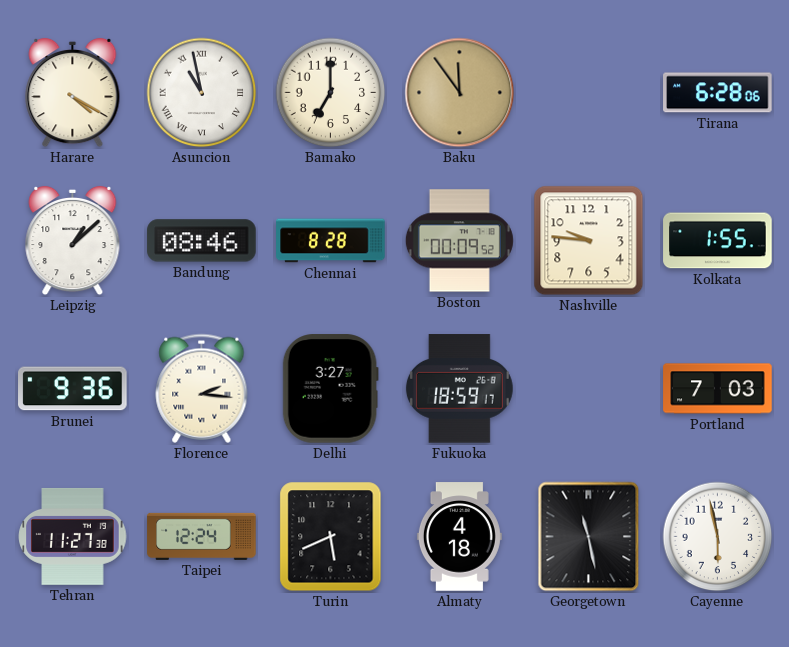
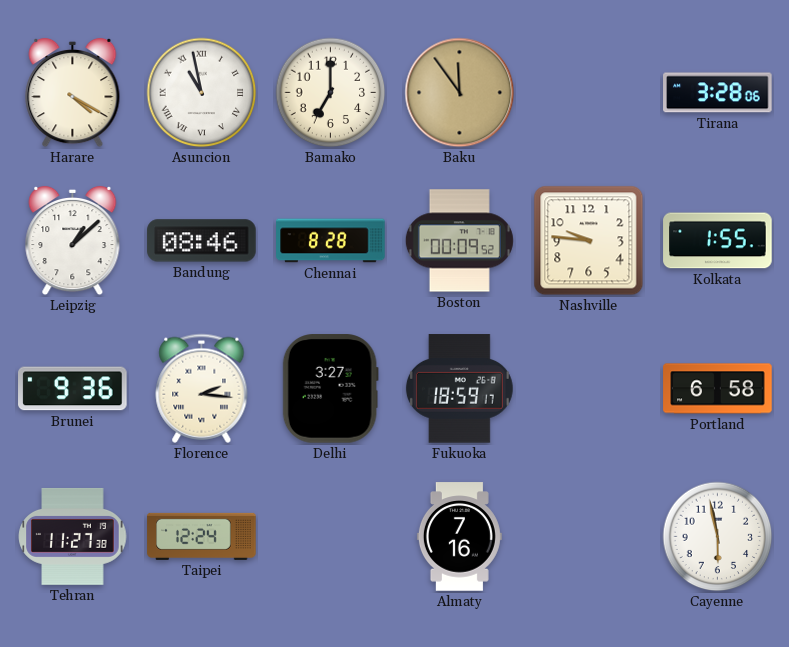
Tirana: 6:28 -> 3:28
Portland: 7:03 -> 6:58
Turin: 5:41 -> none
Almaty: 4:18 -> 7:16
Georgetown: 11:28 -> none
